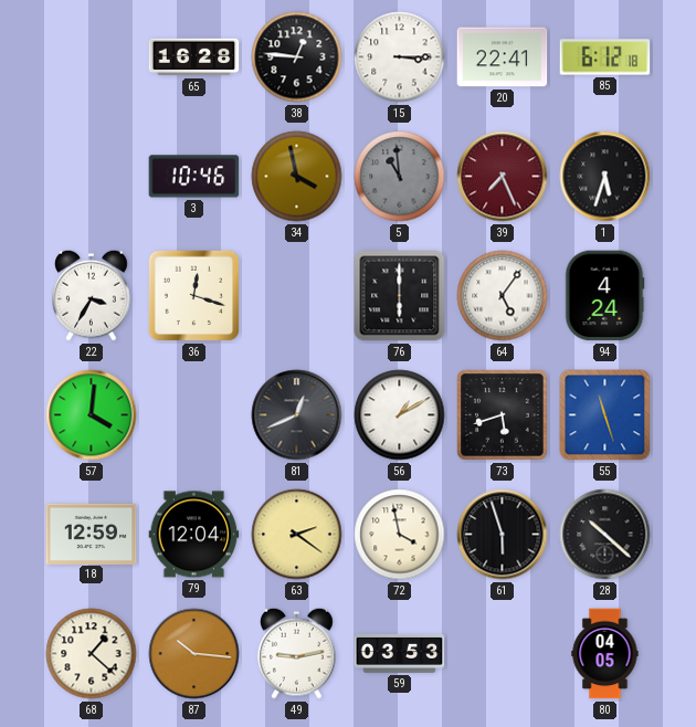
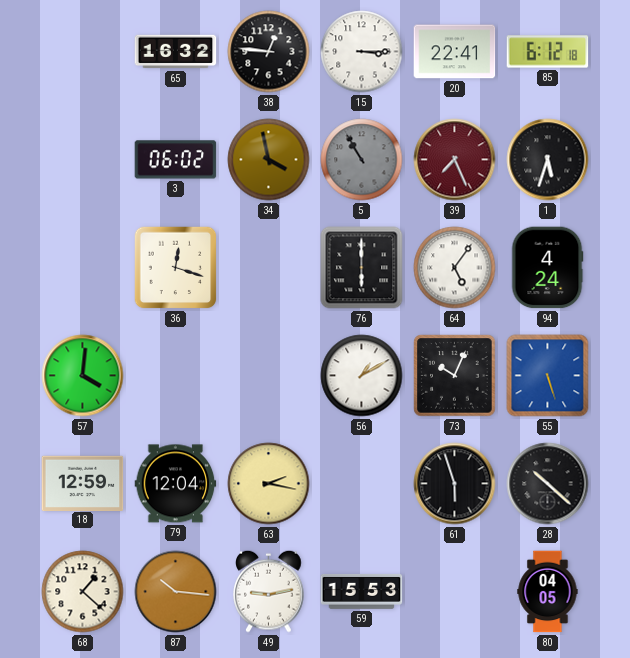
65: 16:28 -> 16:32
3: 10:46 -> 06:02
5: 10:59 -> 10:55
22: 3:35 -> none
81: 12:41 -> none
73: 5:42 -> 10:04
55: 11:27 -> 5:27
63: 2:21 -> 2:17
72: 3:58 -> none
59: 03:53 -> 15:53
